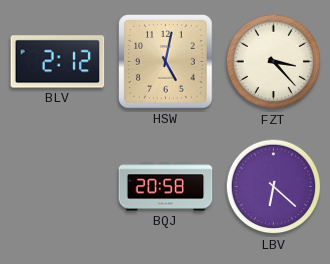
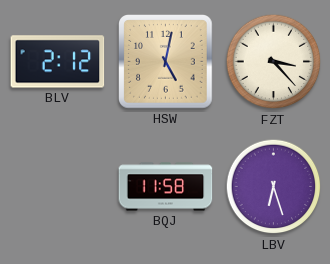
BQJ: 20:58 -> 11:58
LBV: 6:22 -> 6:27
